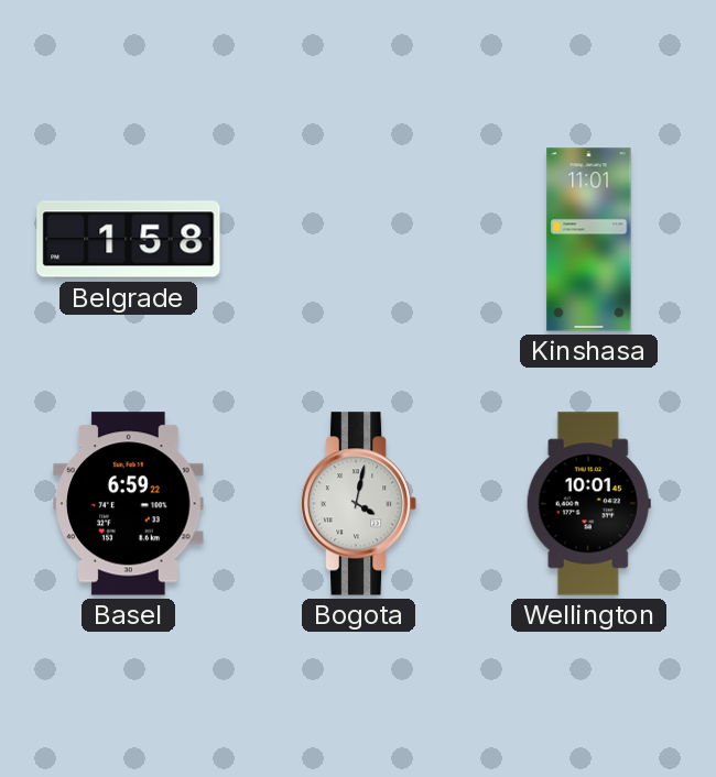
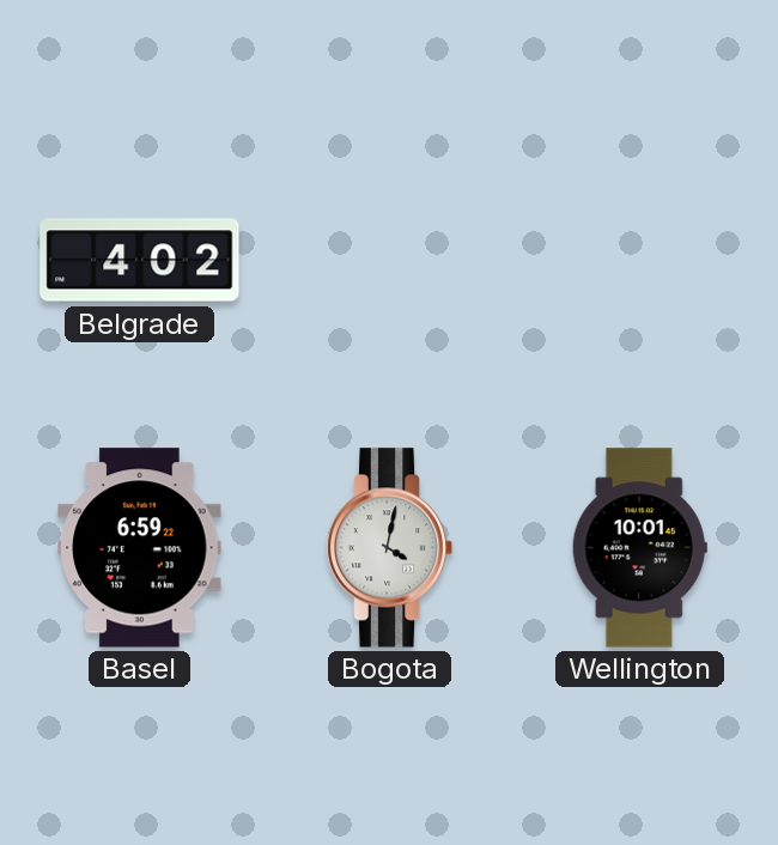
Belgrade: 1:58 -> 4:02
Kinshasa: 11:01 -> none
